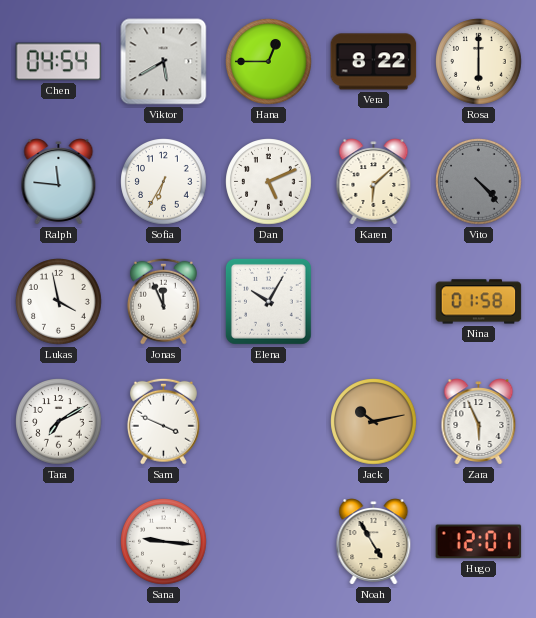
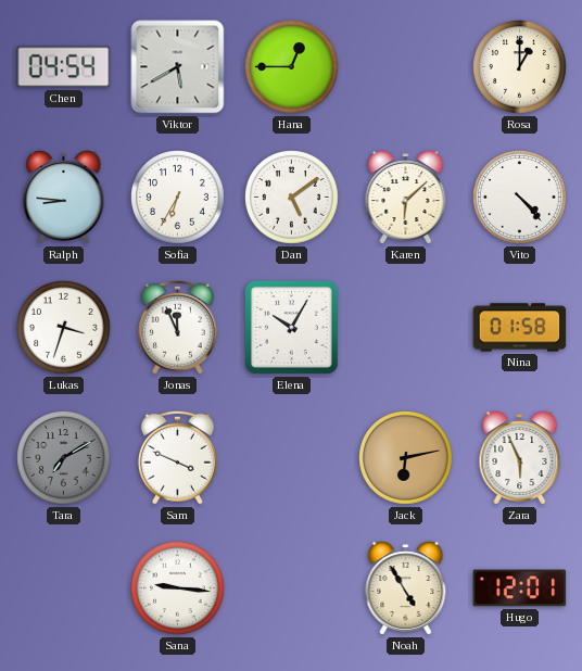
Vera: 8:22 -> none
Rosa: 6:00 -> 1:00
Ralph: 11:46 -> 8:46
Dan: 5:11 -> 5:09
Vito dial: grey -> white
Lukas: 3:58 -> 3:33
Tara dial: white -> grey
Jack: 10:13 -> 6:13
